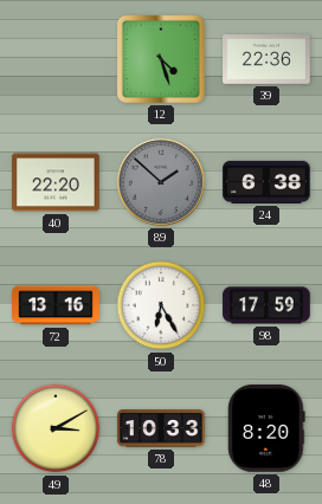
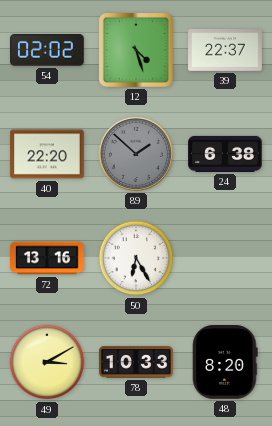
54: none -> 02:02
39: 22:36 -> 22:37
98: 17:59 -> none
